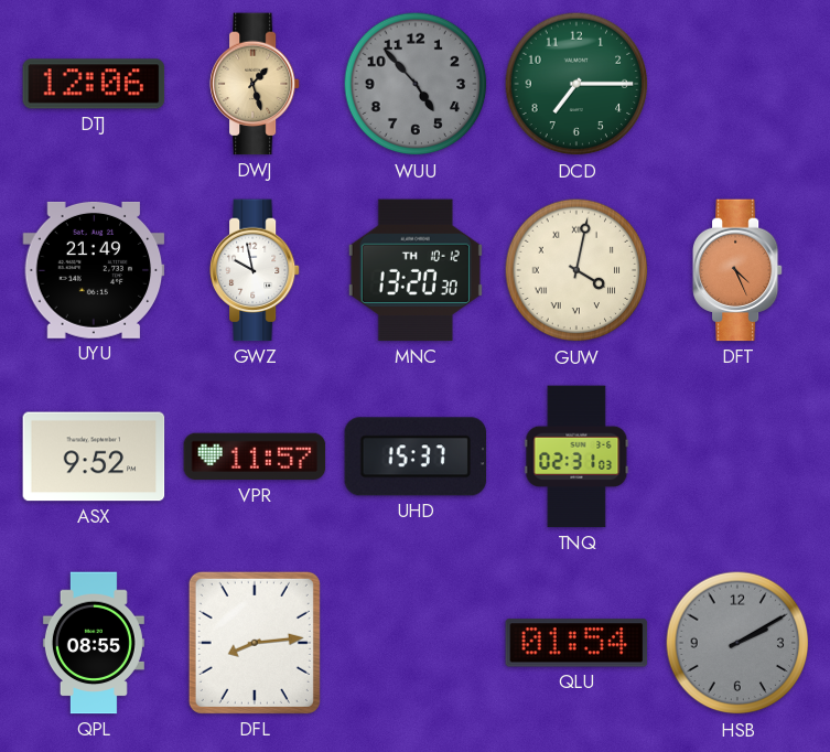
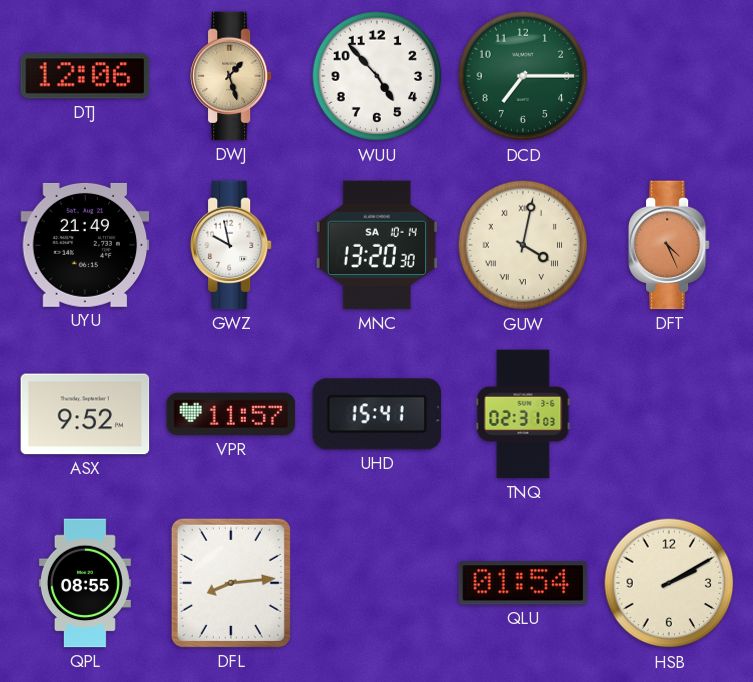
WUU dial: grey -> white
MNC date: TH 10-12 -> SA 10-14
UHD: 15:37 -> 15:41
HSB dial: grey -> cream
